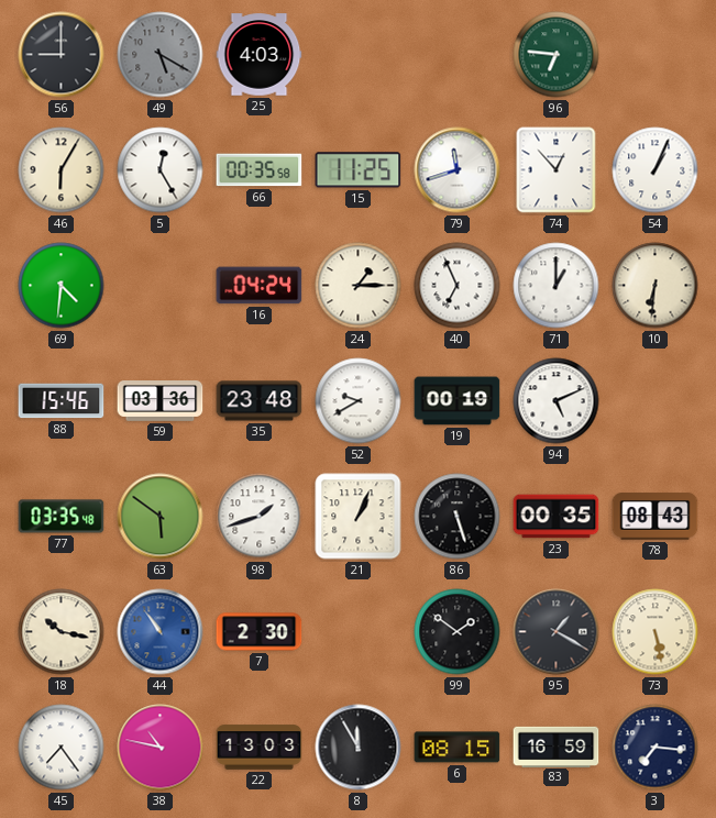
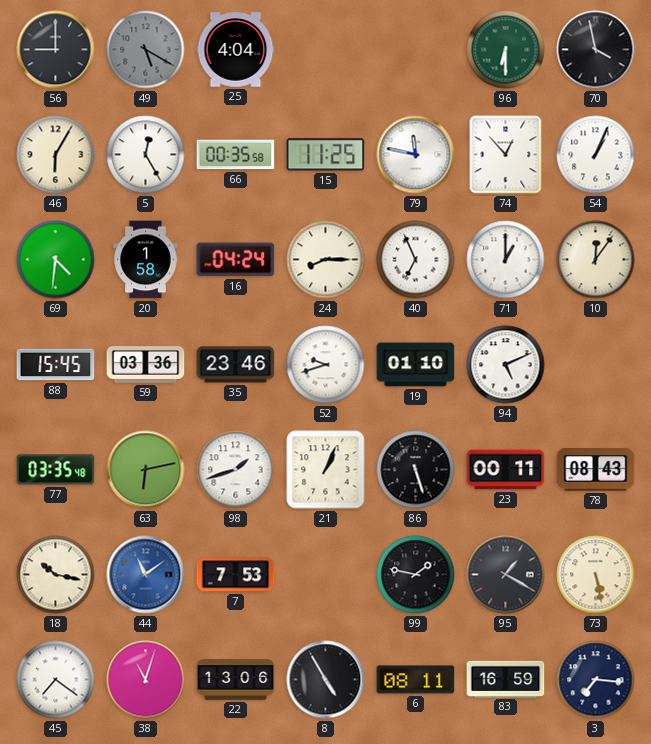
25: 4:03 -> 4:04
96: 6:46 -> 6:30
70: none -> 3:58
79: 11:42 -> 11:47
20: none -> 1:58
24: 1:15 -> 8:15
10: 6:31 -> 12:06
88: 15:46 -> 15:45
35: 23:48 -> 23:46
52: 9:40 -> 9:42
19: 00:19 -> 01:10
63: 5:51 -> 6:13
23: 00:35 -> 00:11
44: 10:54 -> 11:09
7: 2:30 -> 7:53
99: 1:51 -> 1:47
45: 7:24 -> 7:21
38: 10:47 -> 11:03
22: 13:03 -> 13:06
8: 11:55 -> 4:55
6: 08:15 -> 08:11
